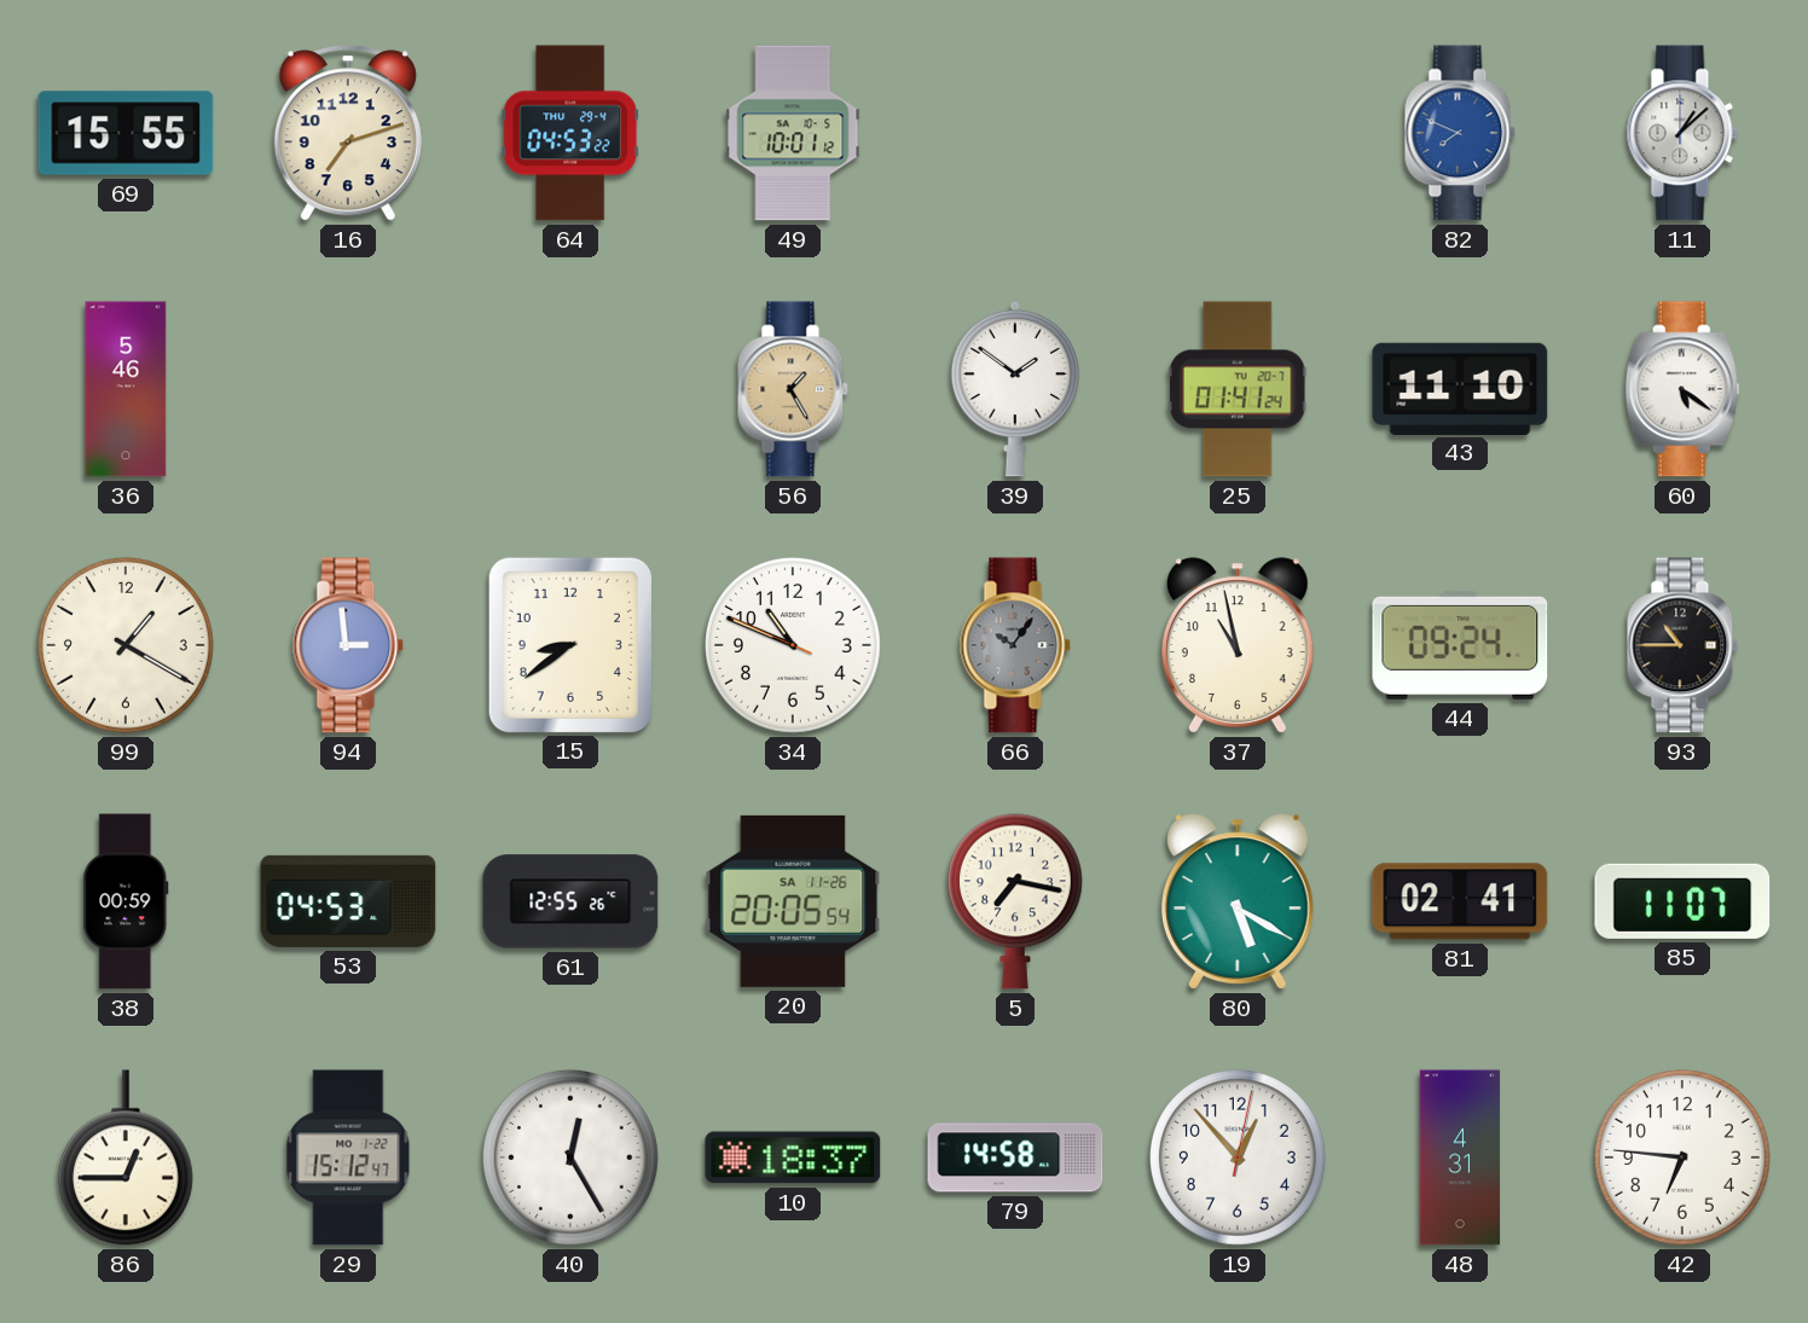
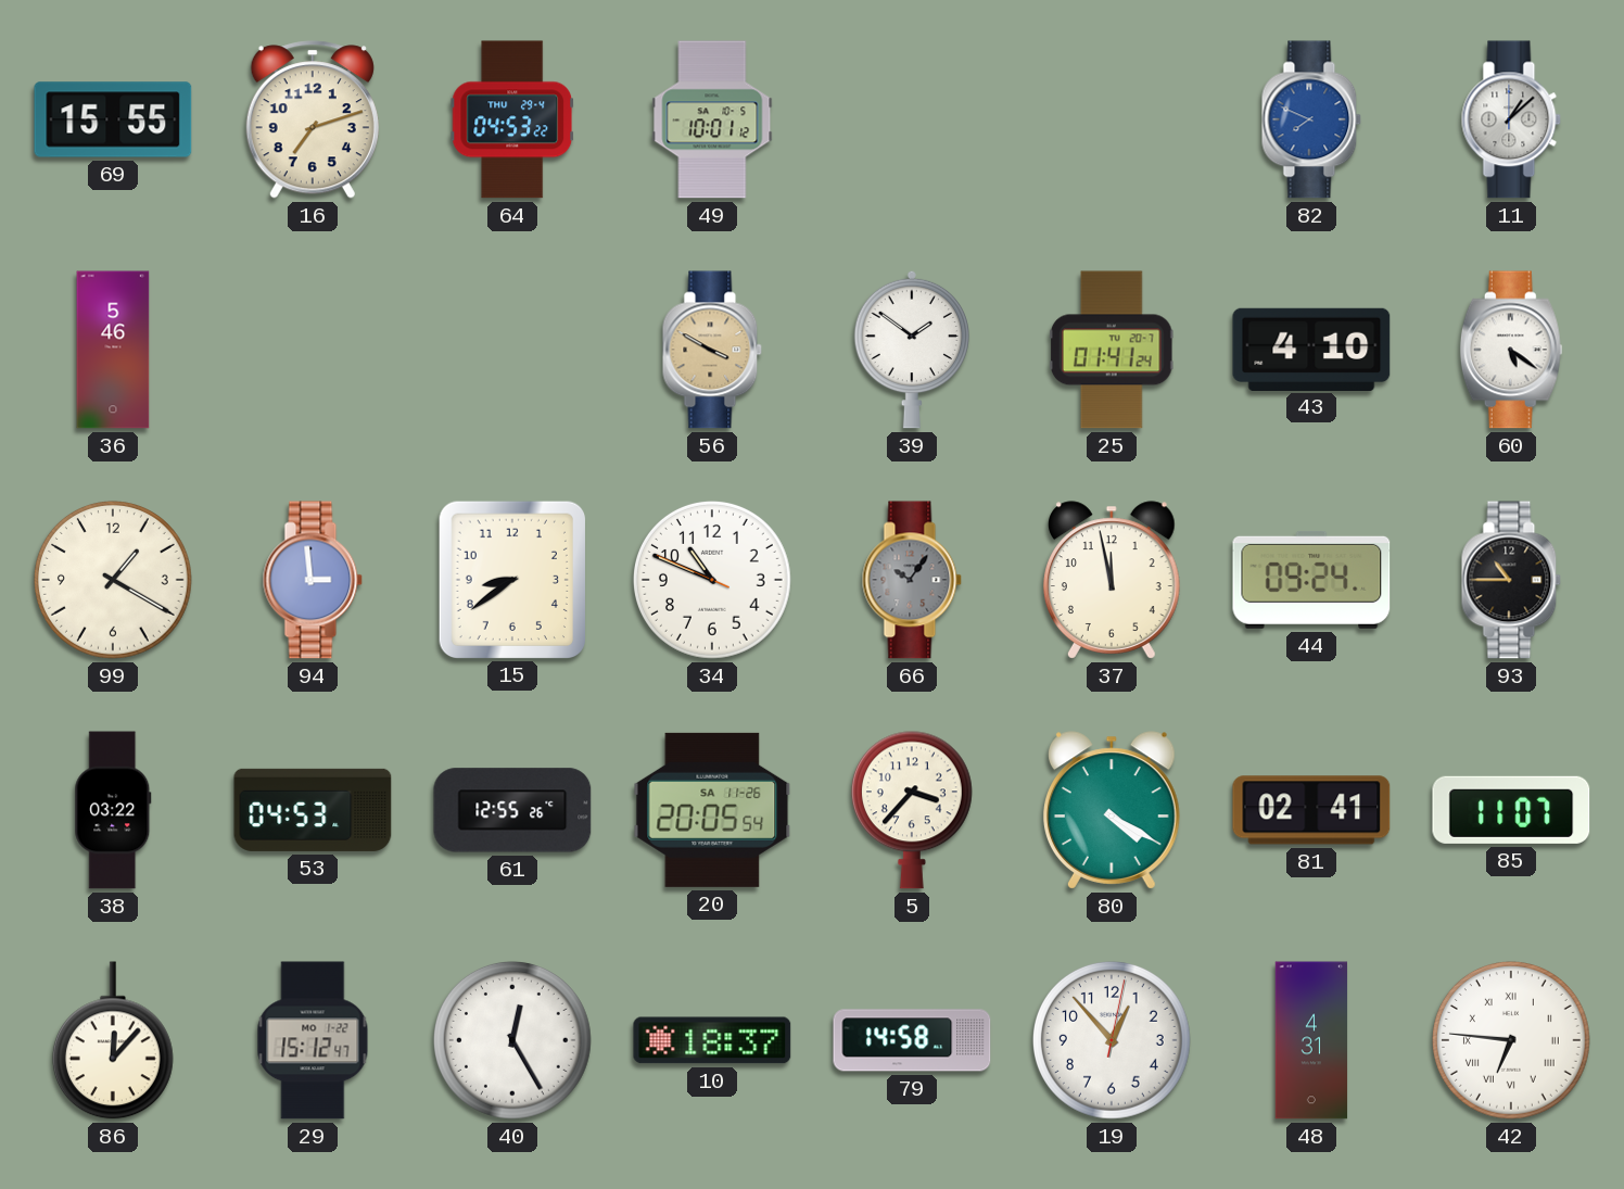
56: 1:25 -> 3:50
43: 11:10 -> 4:10
37: 10:58 -> 11:58
38: 00:59 -> 03:22
5: 7:17 -> 3:37
80: 5:20 -> 4:20
86: 12:45 -> 12:07
42 numerals: Arabic -> Roman
